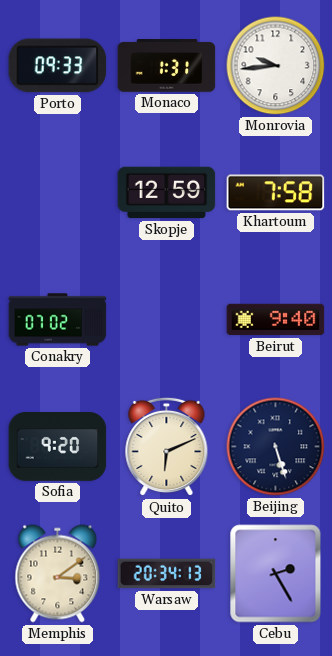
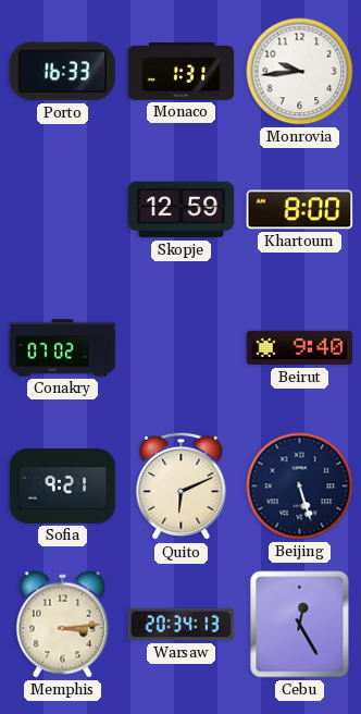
Porto: 09:33 -> 16:33
Khartoum: 7:58 -> 8:00
Sofia: 9:20 -> 9:21
Memphis: 3:09 -> 3:14
Cebu: 2:25 -> 12:25
